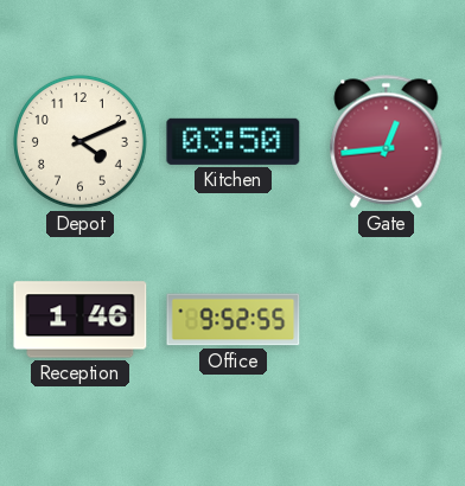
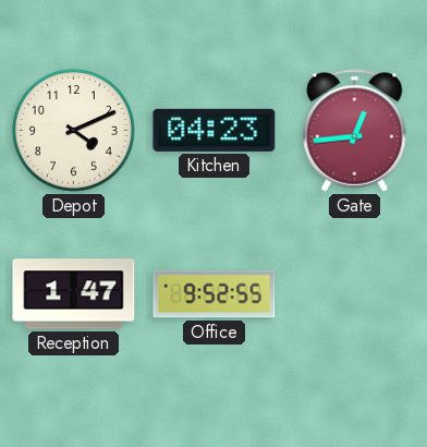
Kitchen: 03:50 -> 04:23
Reception: 1:46 -> 1:47
